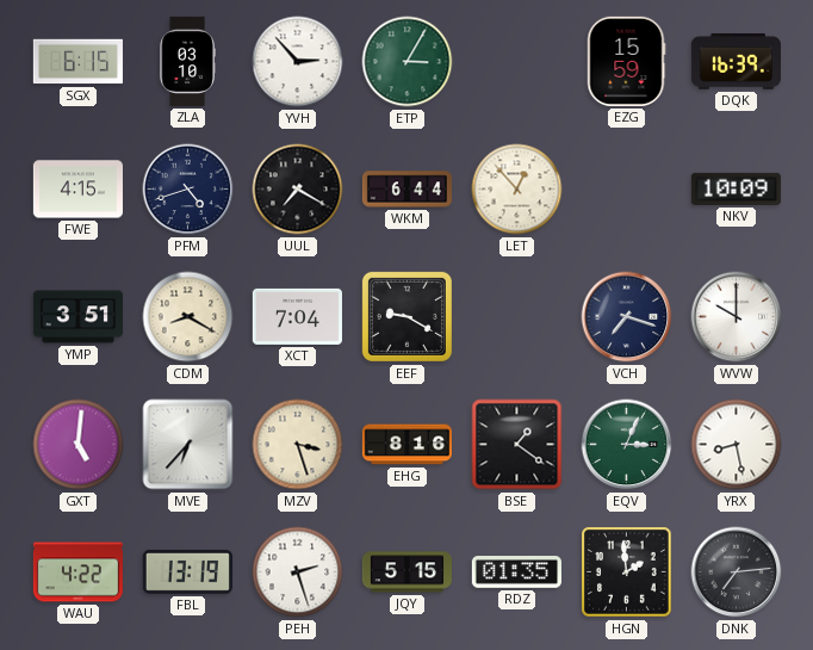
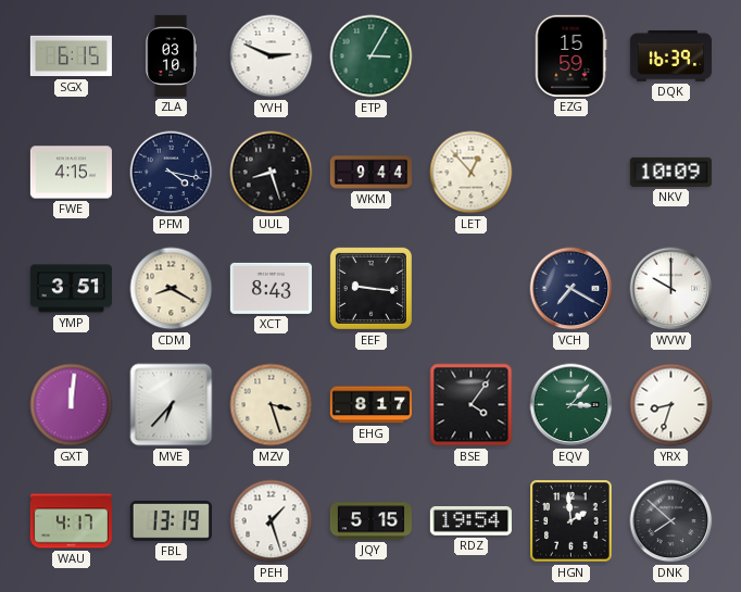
YVH: 2:53 -> 2:49
PFM: 4:42 -> 4:17
UUL: 7:20 -> 8:27
WKM: 6:44 -> 9:44
XCT: 7:04 -> 8:43
EEF: 9:20 -> 9:16
VCH: 7:18 -> 7:20
GXT: 5:01 -> 12:01
EHG: 8:16 -> 8:17
BSE: 1:21 -> 4:06
EQV: 3:04 -> 3:07
YRX: 8:28 -> 8:33
WAU: 4:22 -> 4:17
PEH: 2:27 -> 1:27
RDZ: 01:35 -> 19:54
DNK: 7:14 -> 7:52
